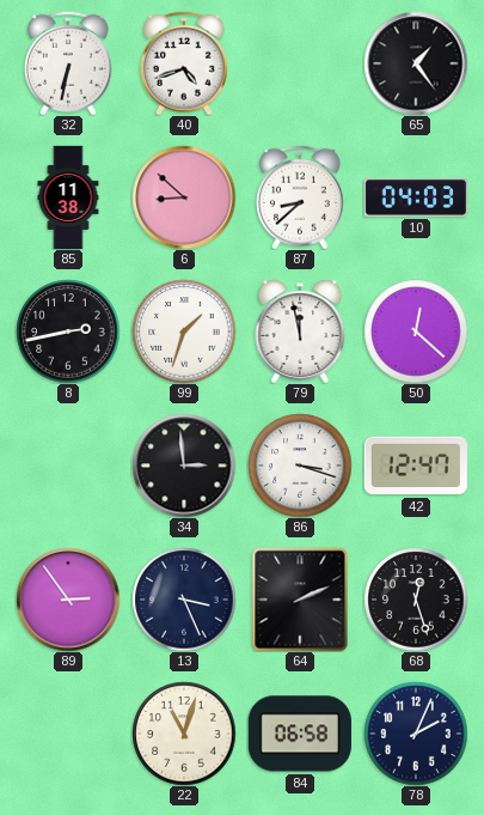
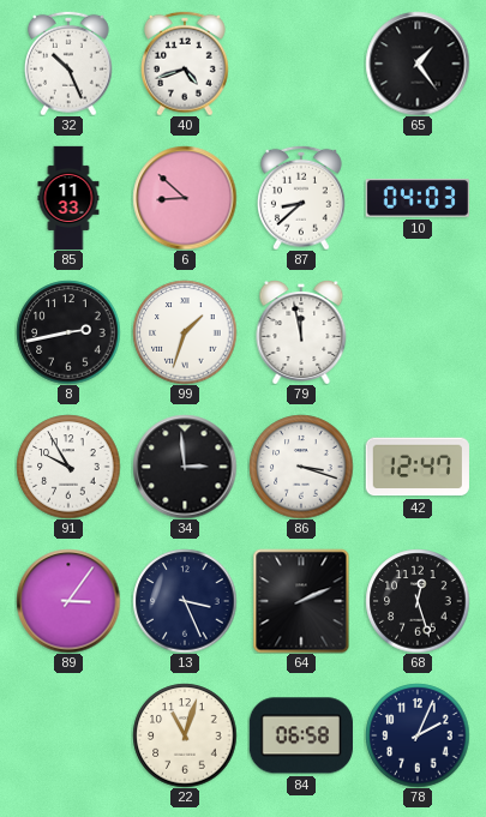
32: 6:32 -> 10:26
85: 11:38 -> 11:33
50: 12:22 -> none
91: none -> 9:55
89: 2:54 -> 3:06
